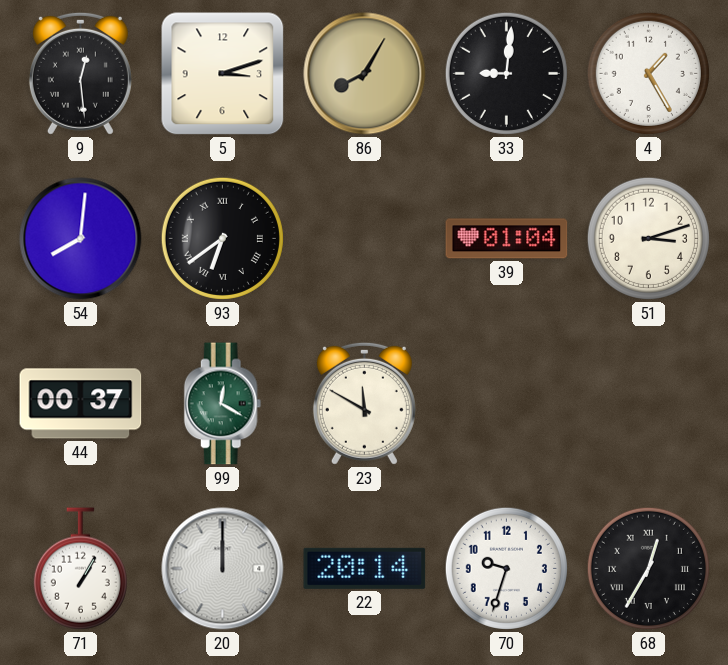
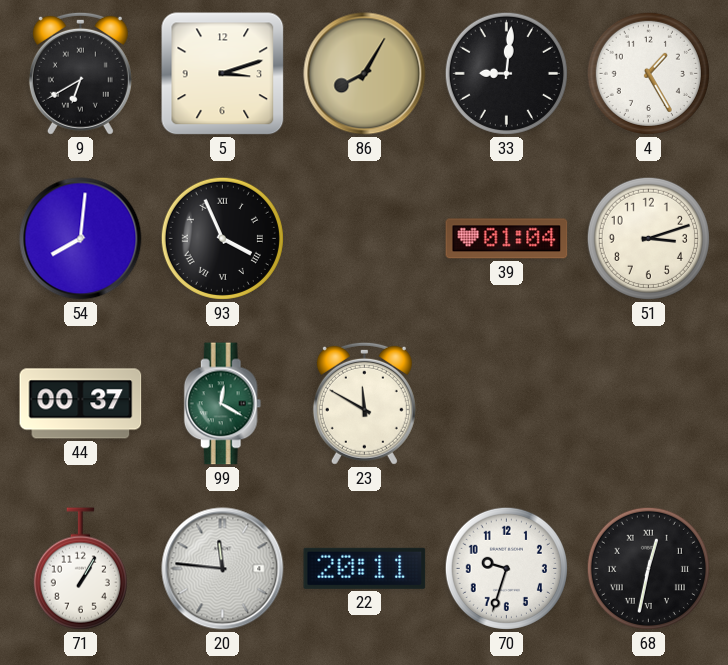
9: 12:29 -> 6:40
93: 6:39 -> 3:56
20: 12:00 -> 11:46
22: 20:14 -> 20:11
68: 12:35 -> 12:32
